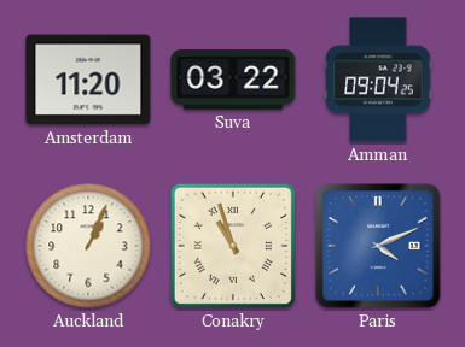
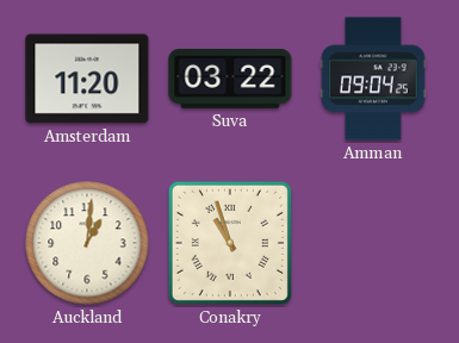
Auckland: 1:04 -> 1:01
Paris: 4:11 -> none
